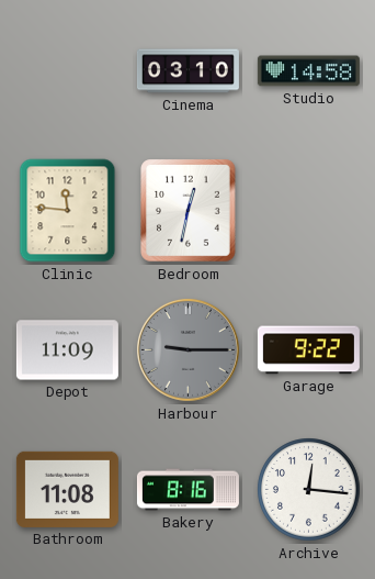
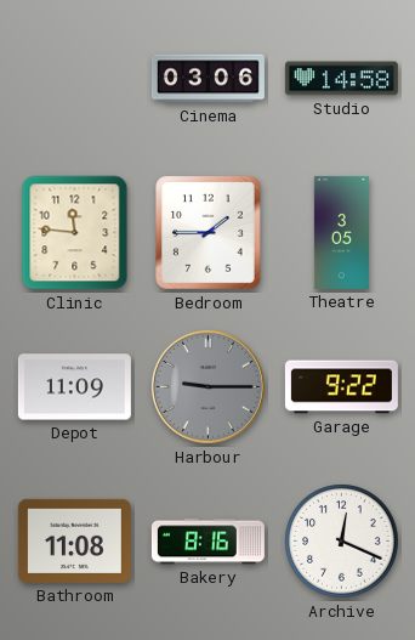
Cinema: 03:10 -> 03:06
Bedroom: 12:32 -> 1:45
Theatre: none -> 3:05
Archive: 12:16 -> 12:19
